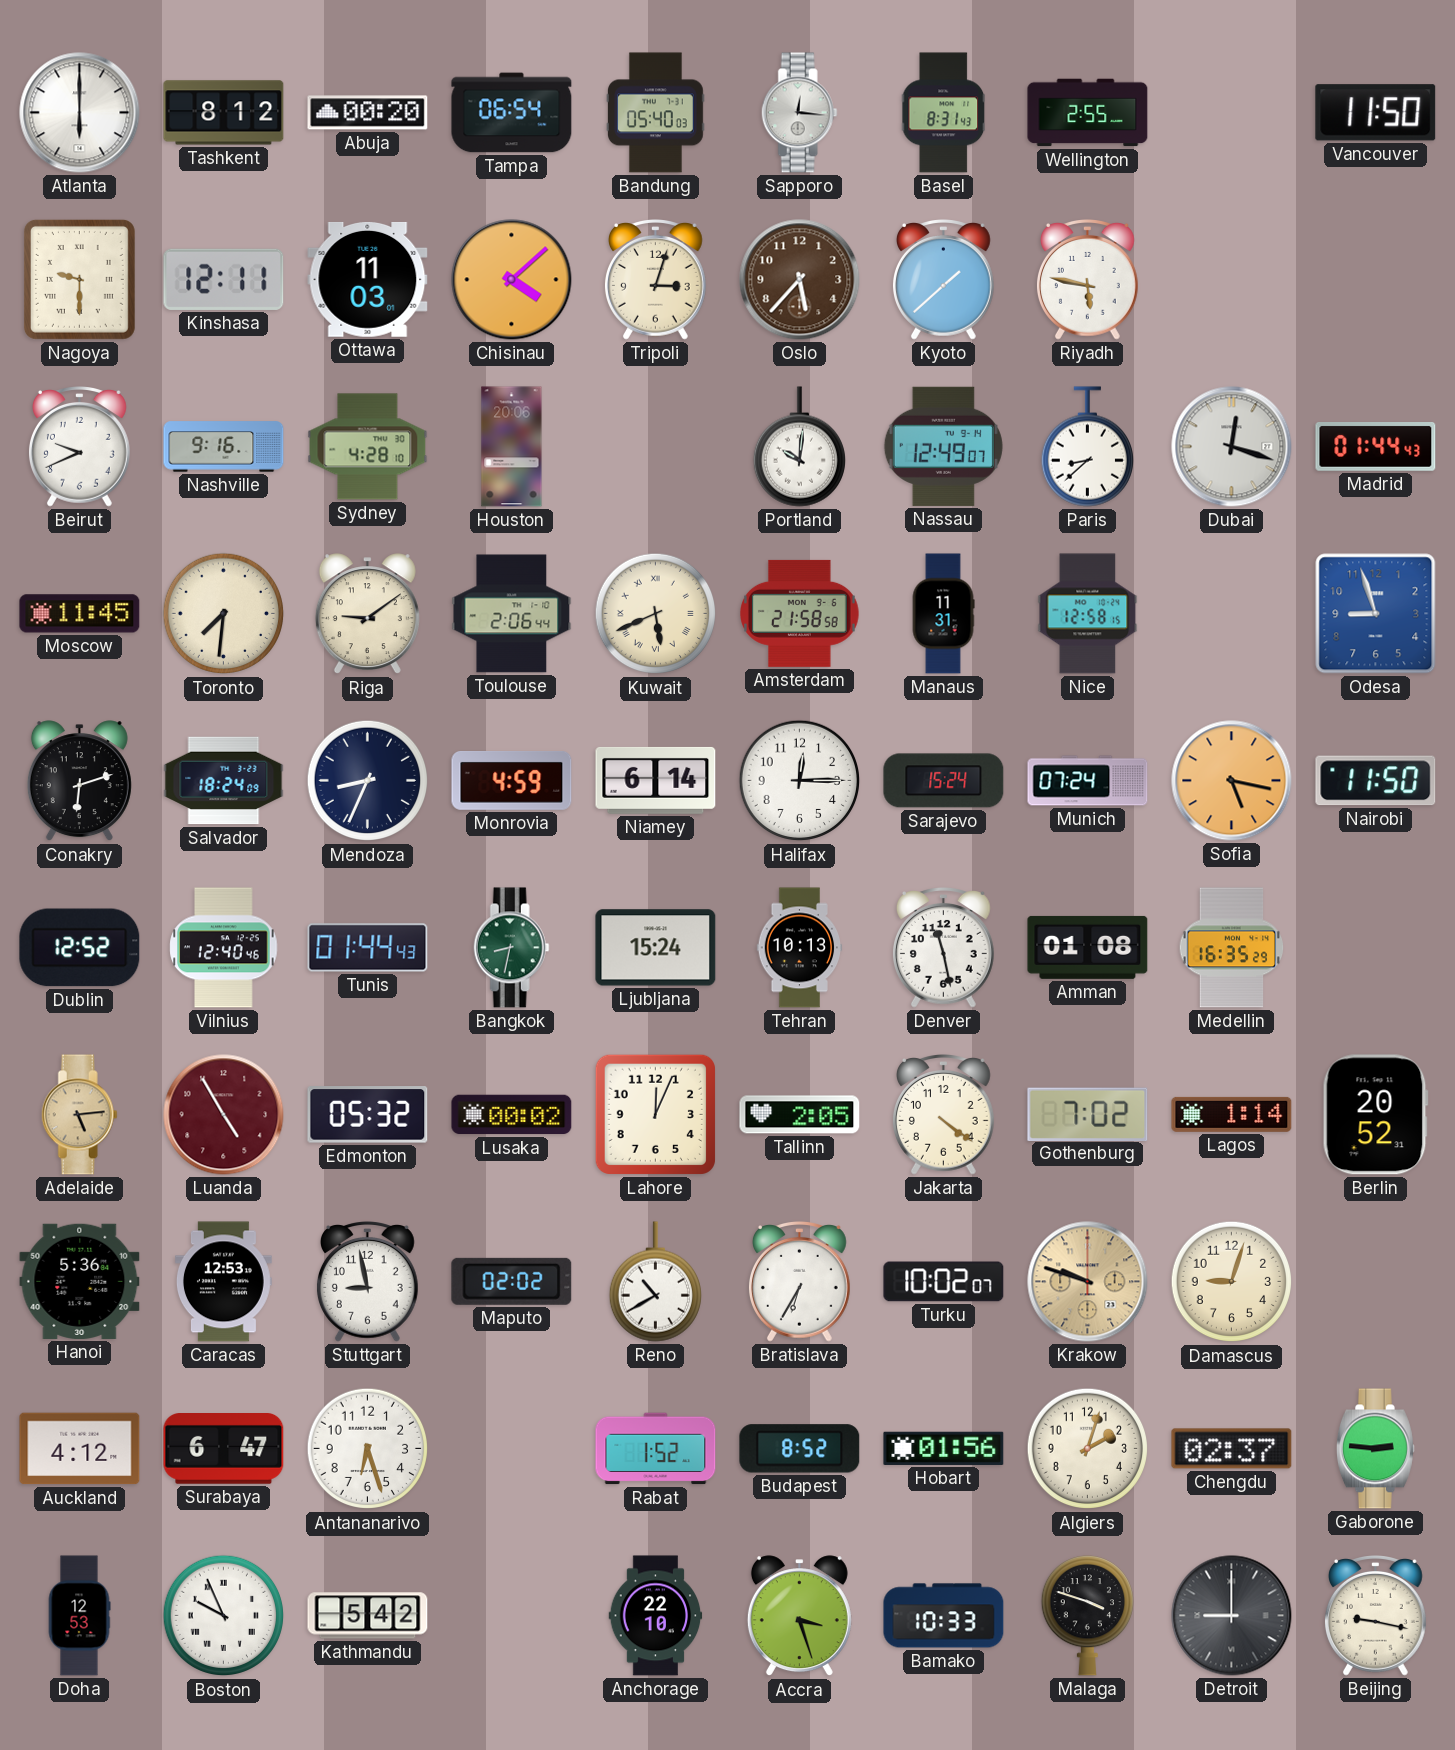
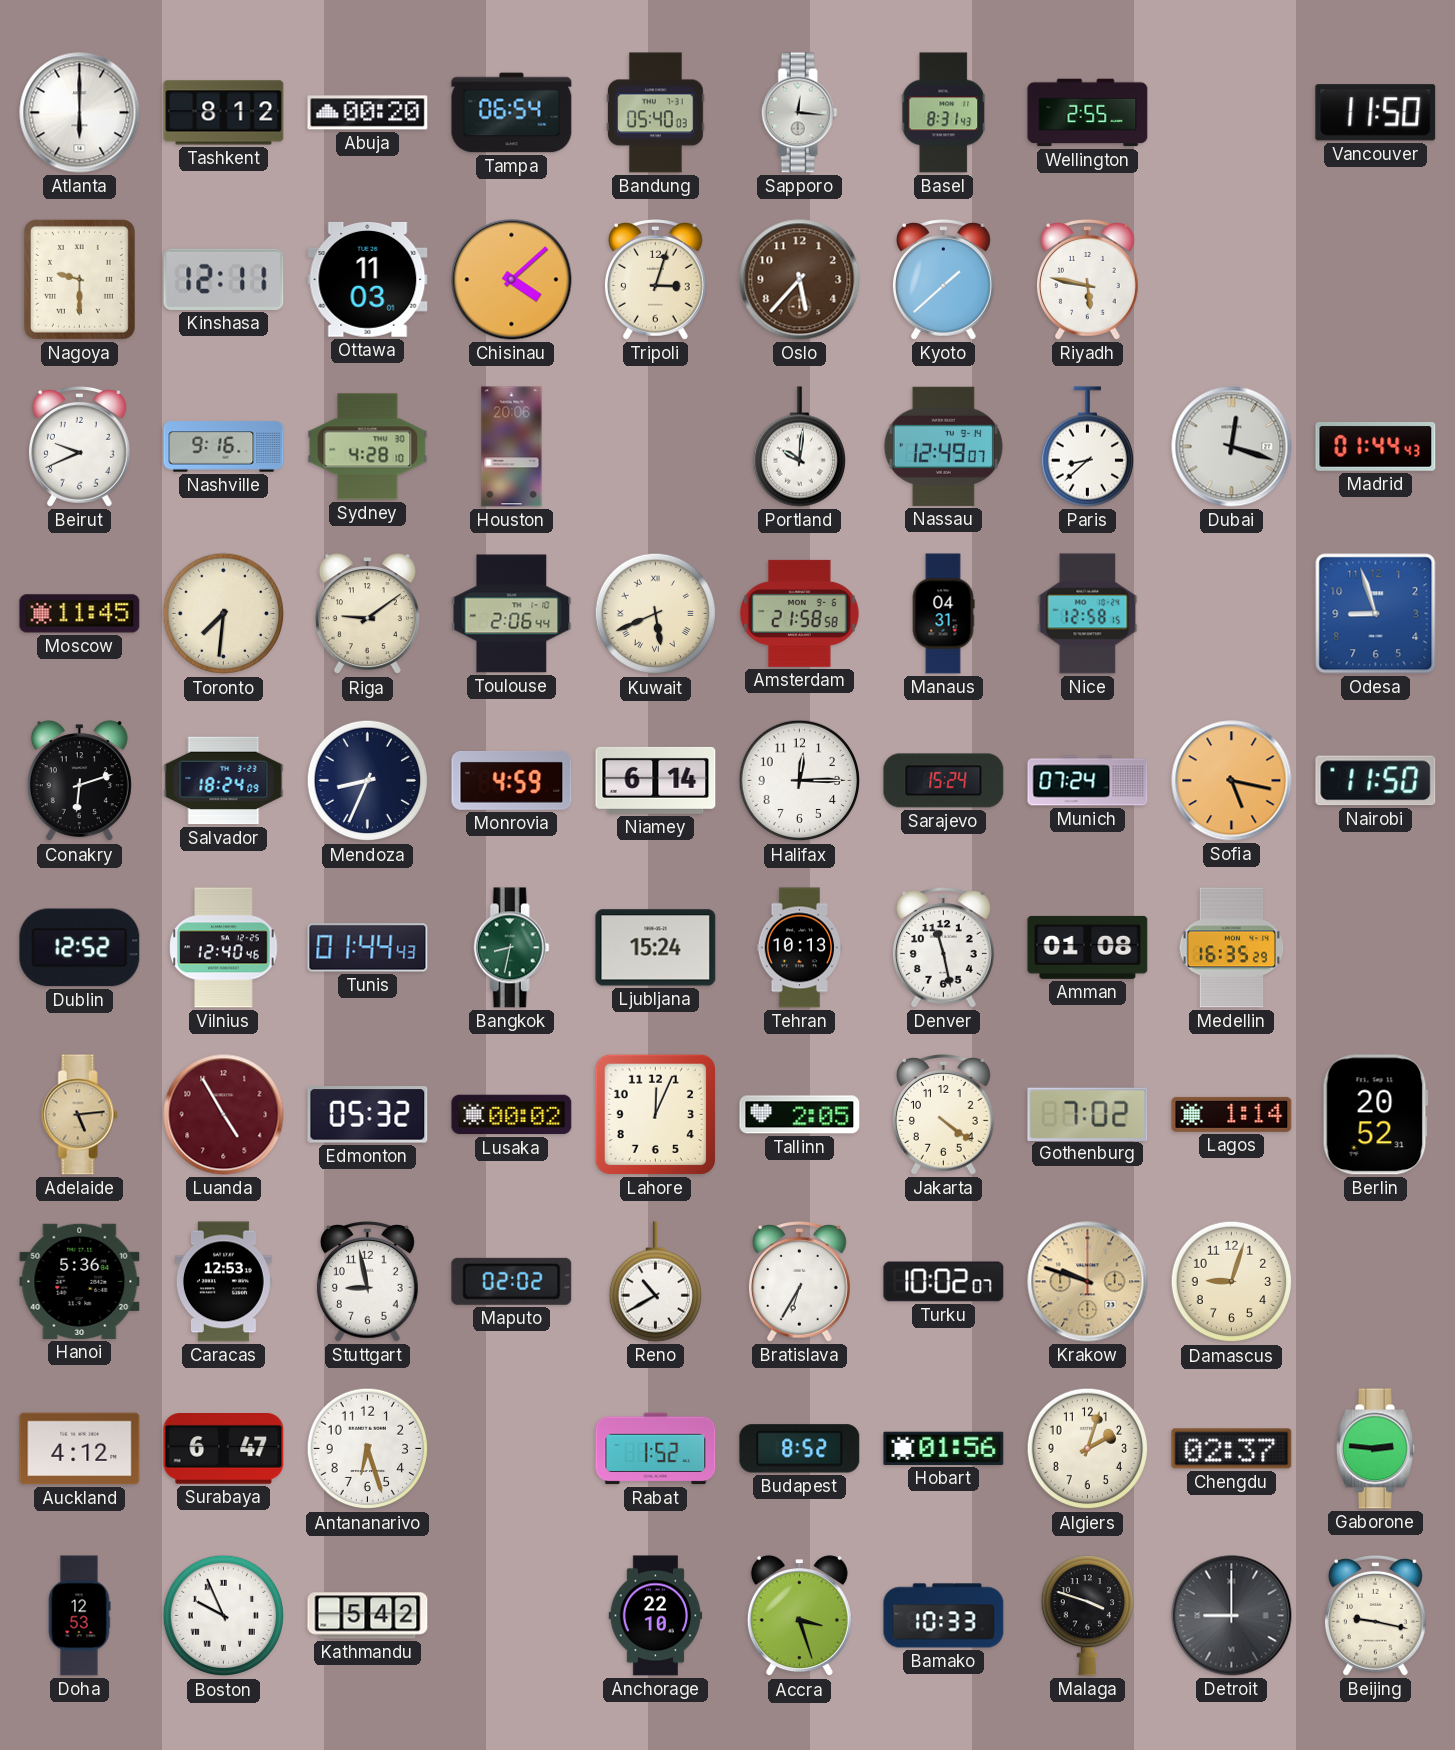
Manaus: 11:31 -> 04:31
